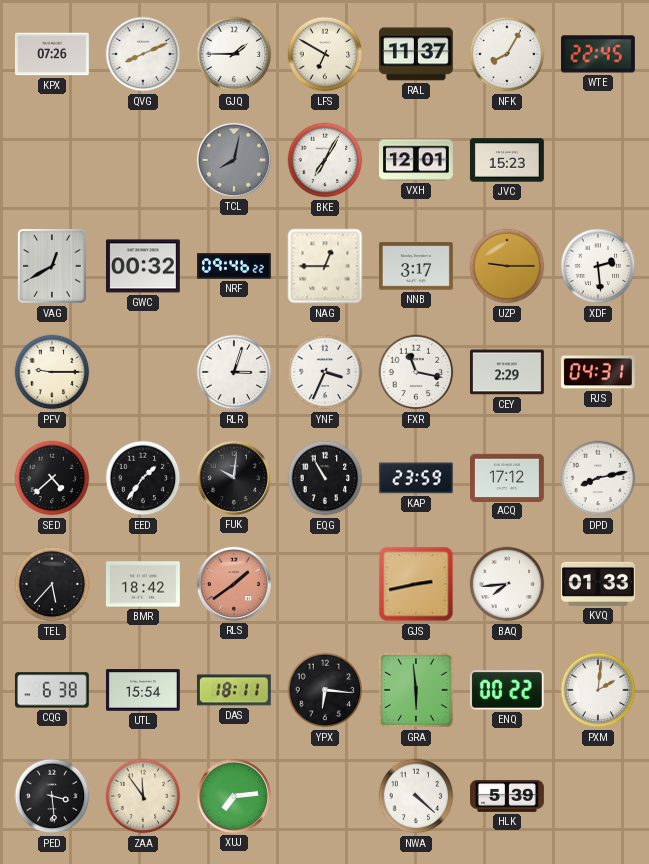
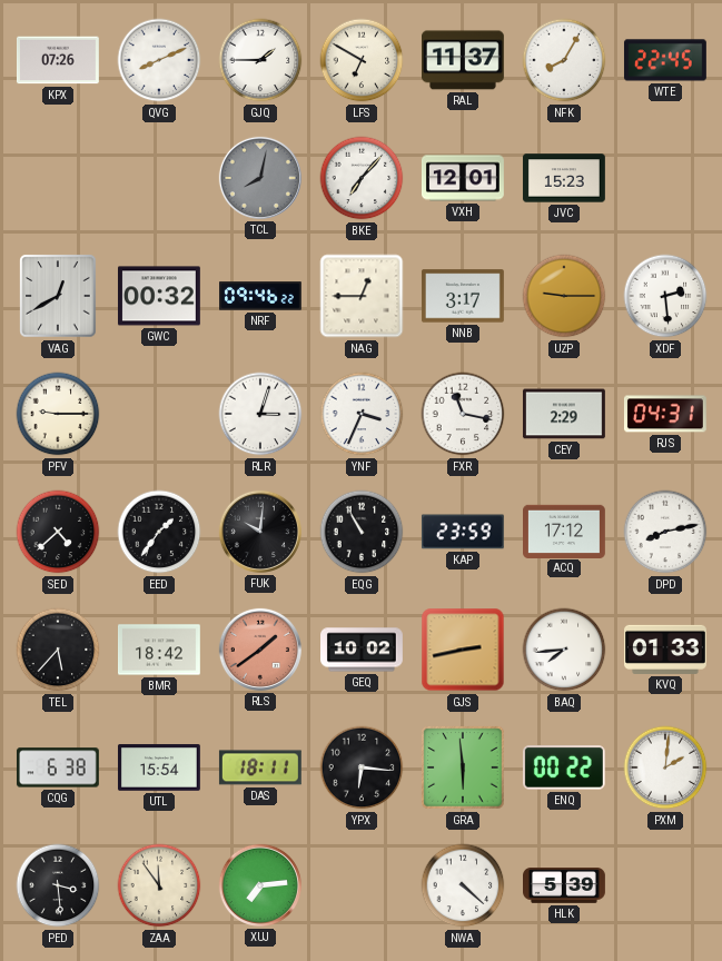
BKE: 7:05 -> 7:07
GEQ: none -> 10:02
